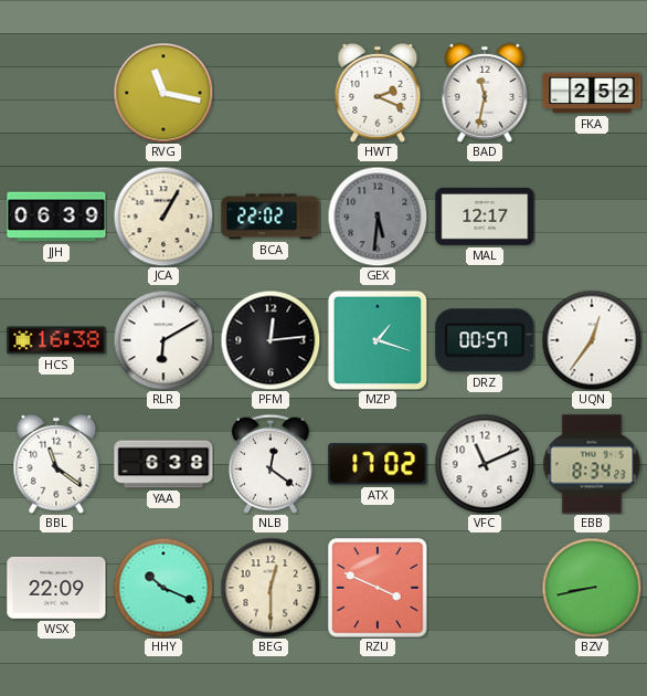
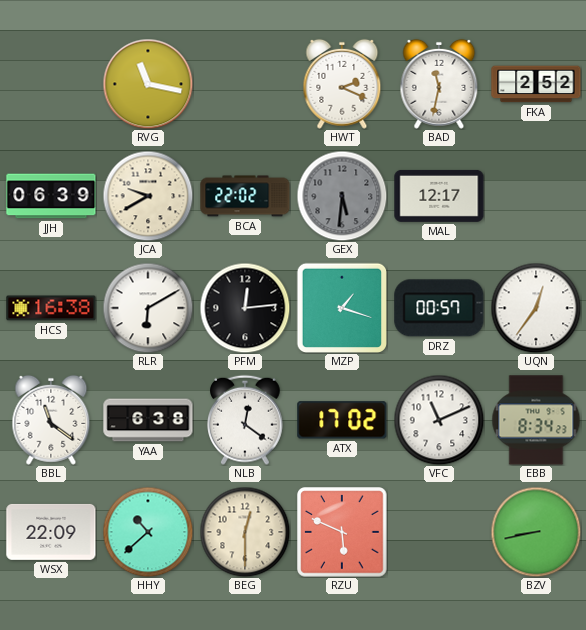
JCA: 1:05 -> 9:40
HHY: 10:19 -> 10:38
RZU: 3:49 -> 5:49
